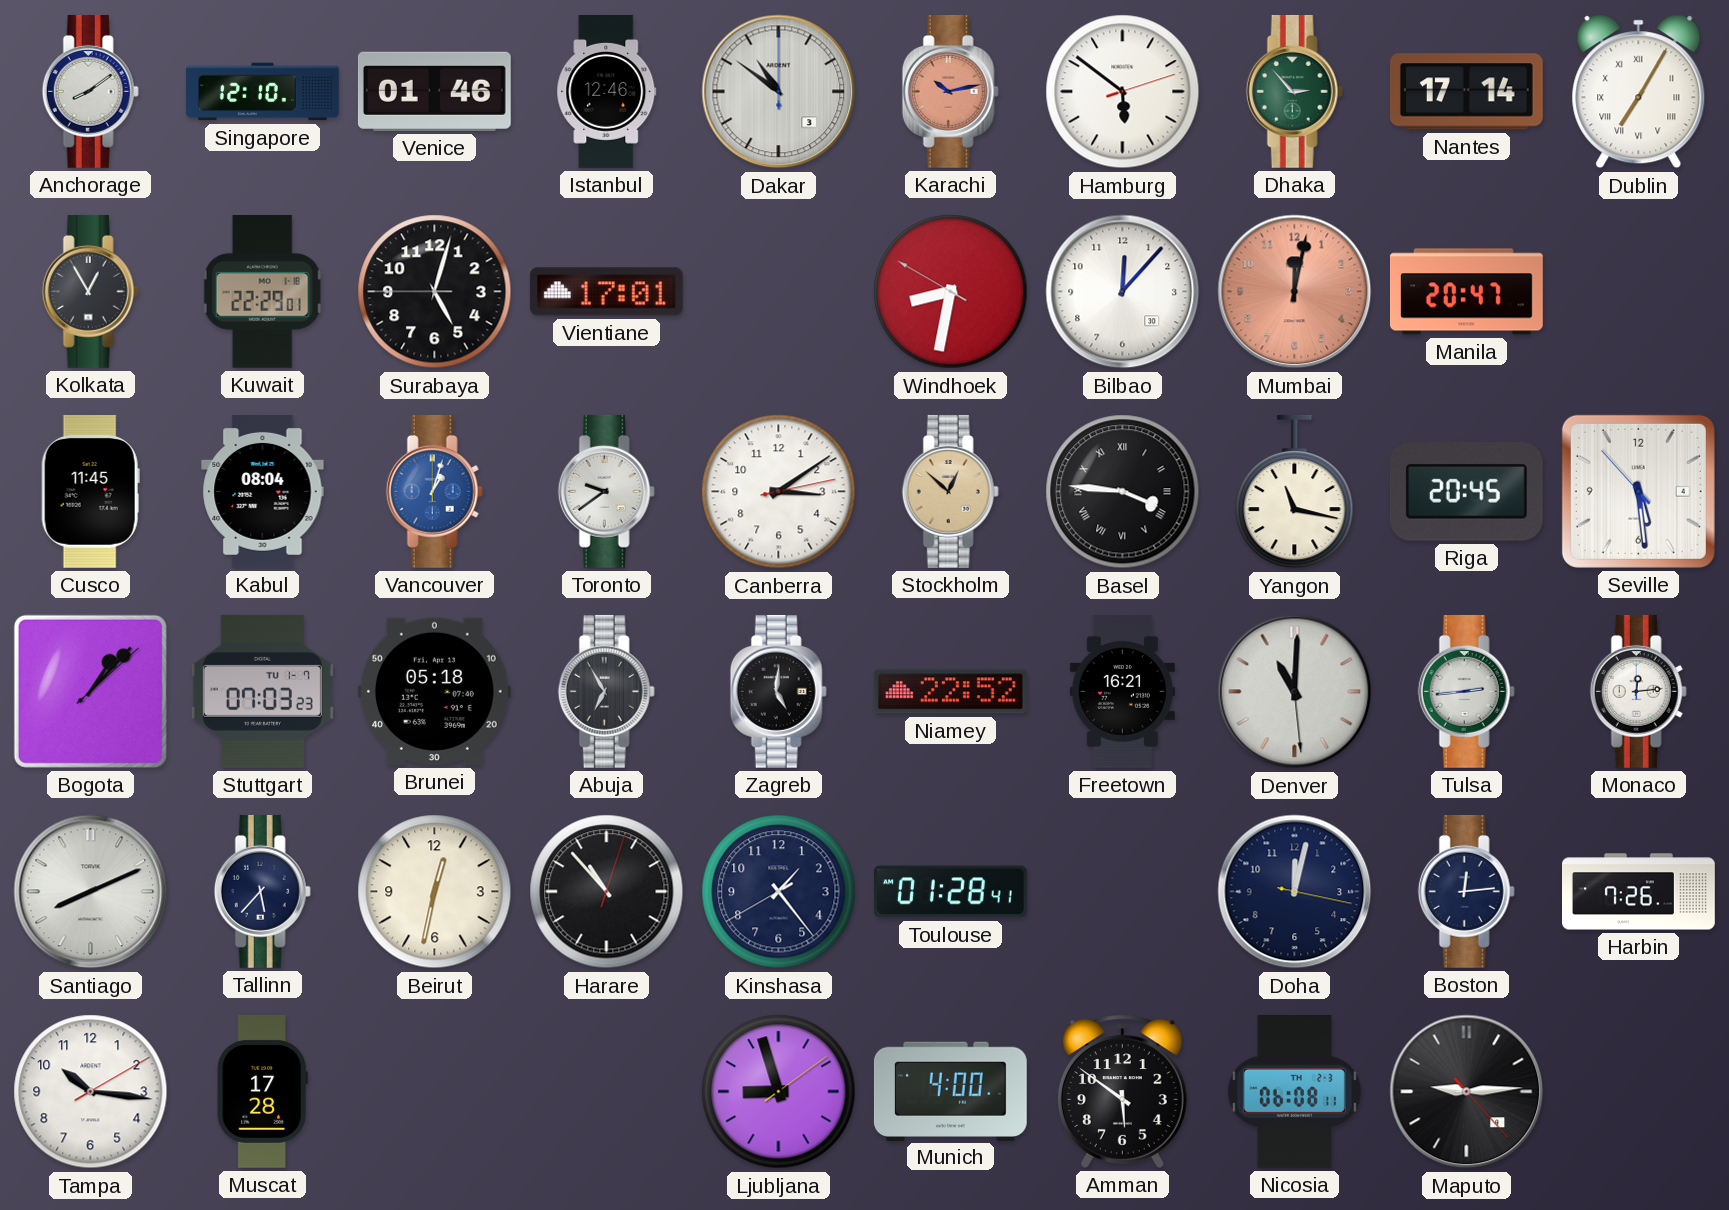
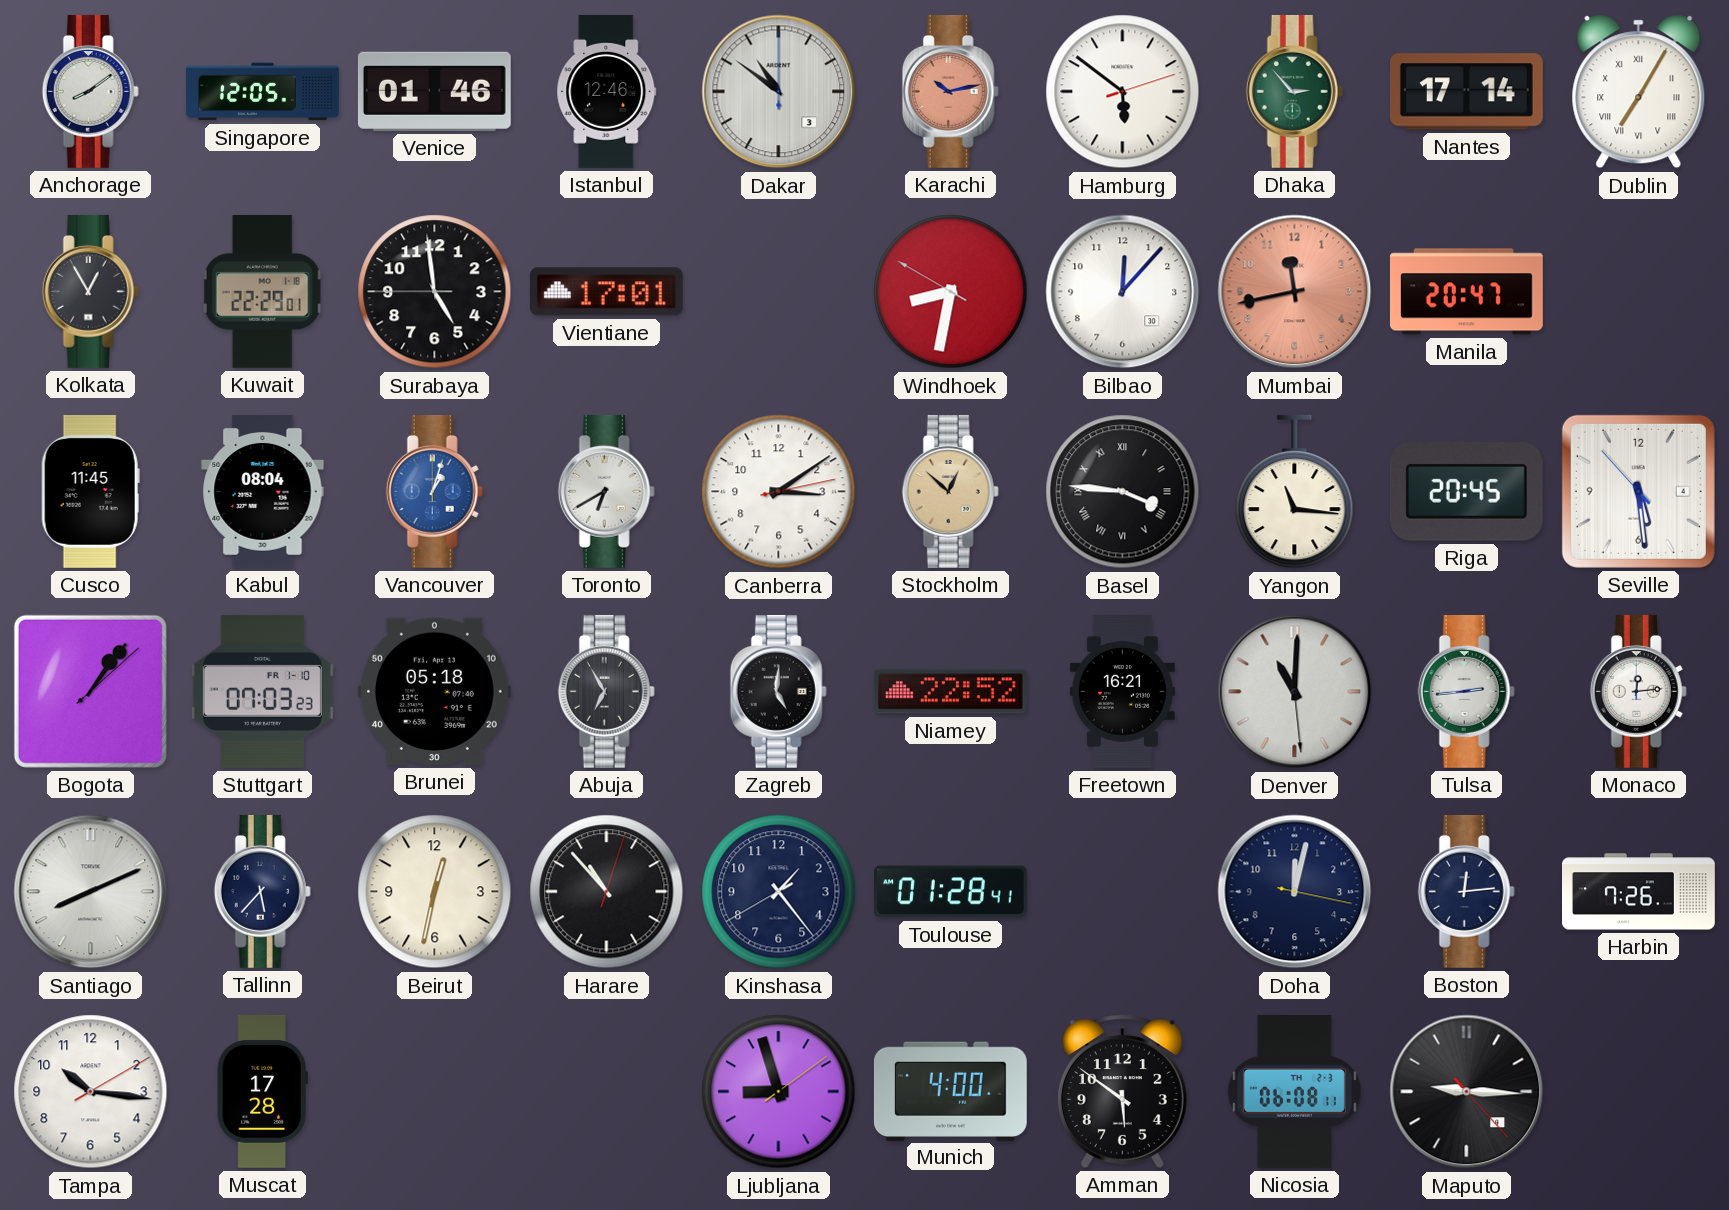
Singapore: 12:10 -> 12:05
Surabaya: 5:02 -> 4:58
Mumbai: 12:02 -> 11:43
Toronto: 9:39 -> 6:40
Yangon: 11:17 -> 11:16
Bogota: 1:07 -> 1:06
Stuttgart date: TU 1-7 -> FR 1-10
Maputo: 9:14 -> 9:15
